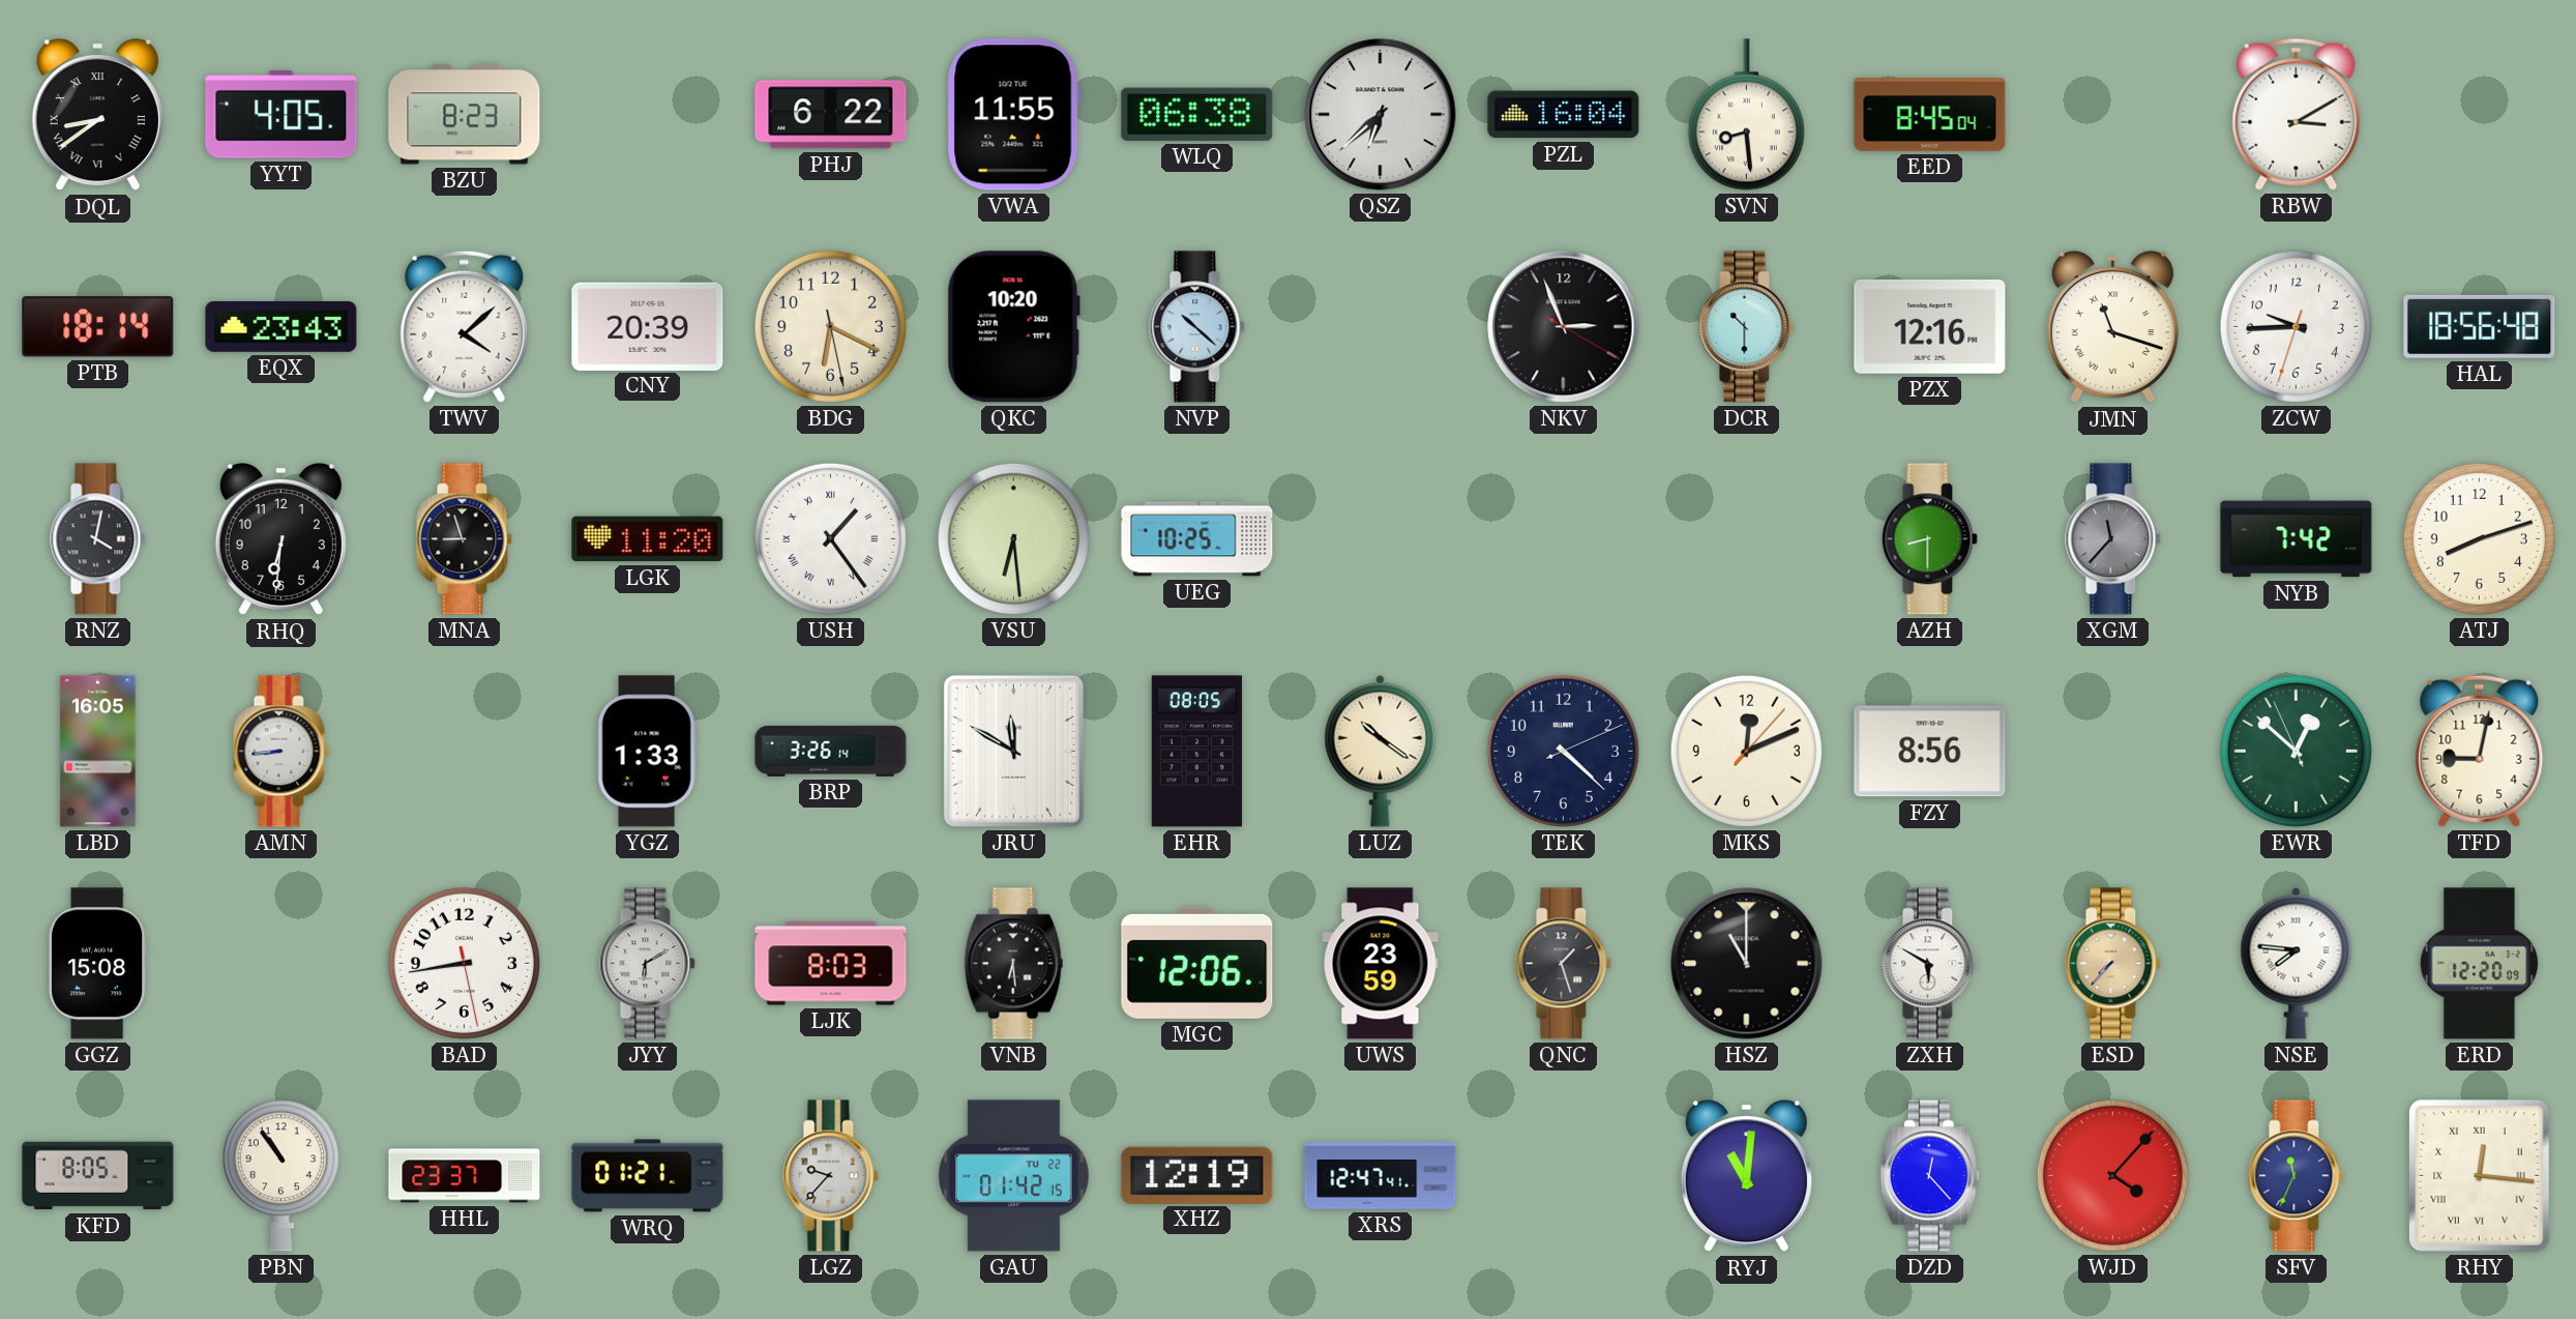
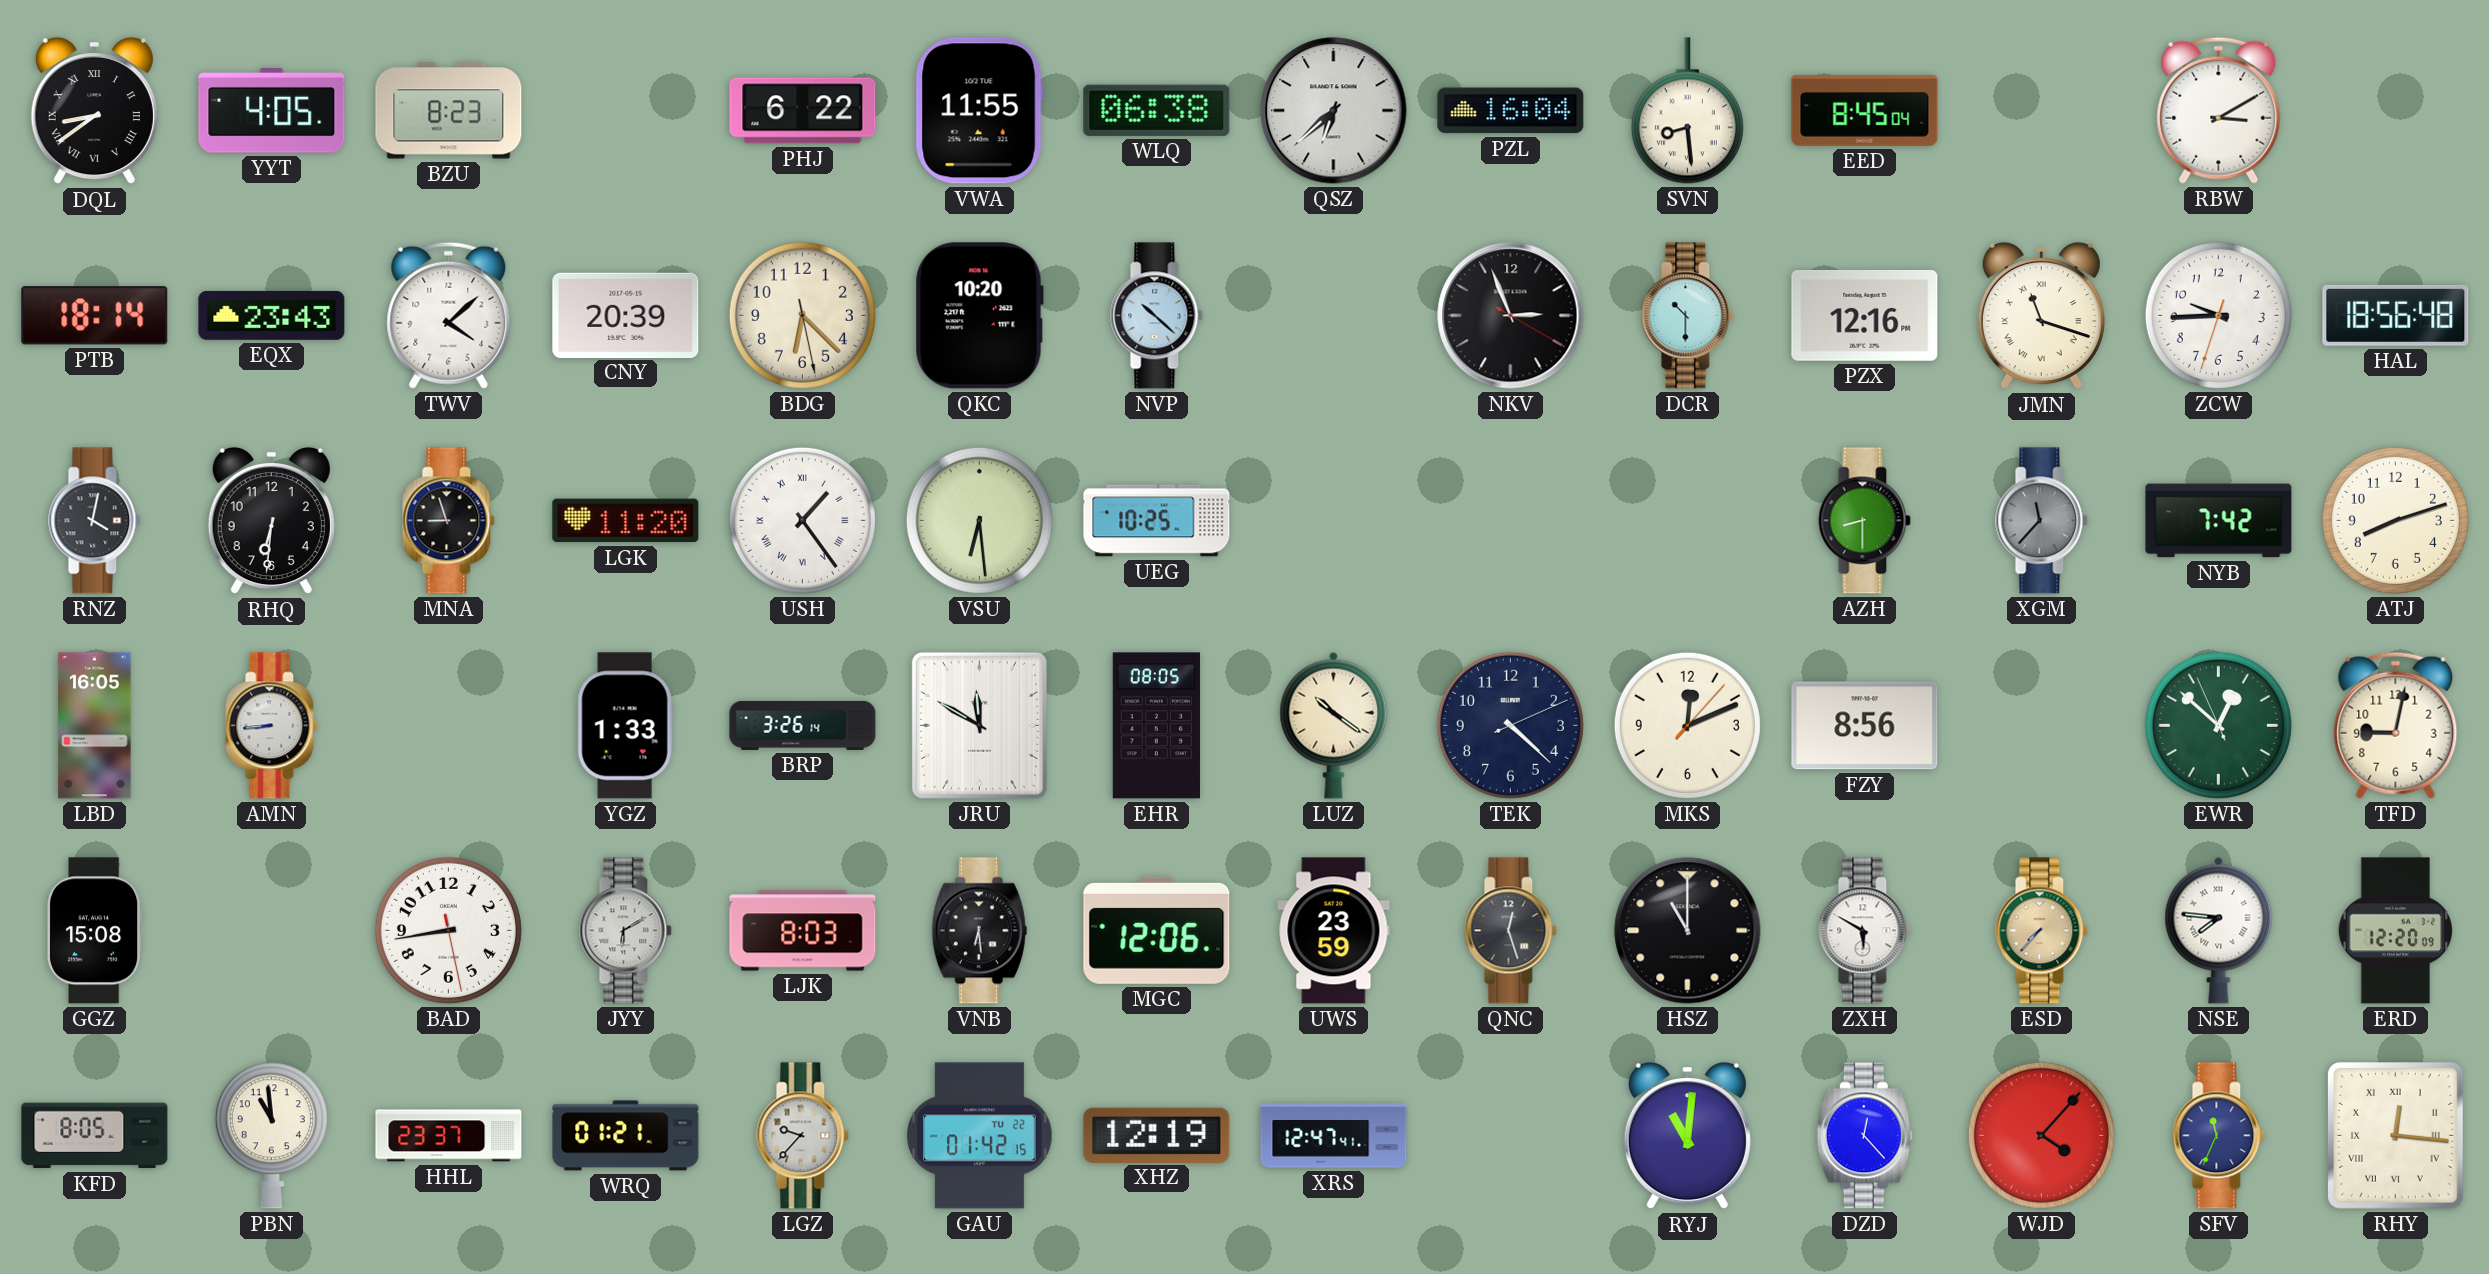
BDG: 6:19 -> 6:22
QNC: 1:27 -> 12:27
PBN: 10:54 -> 10:59
